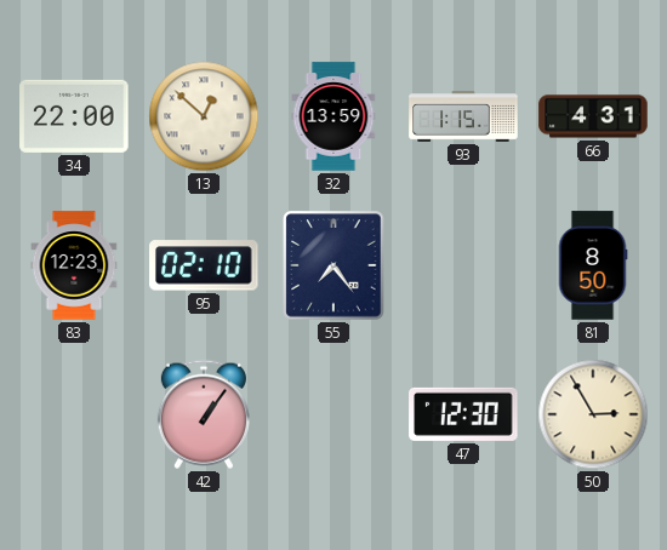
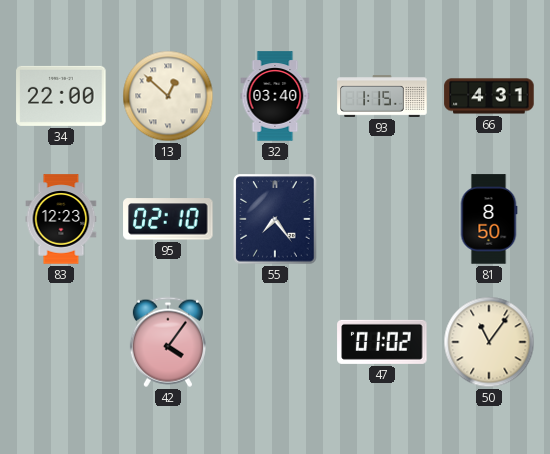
32: 13:59 -> 03:40
42: 1:06 -> 4:06
47: 12:30 -> 01:02
50: 2:55 -> 11:06
